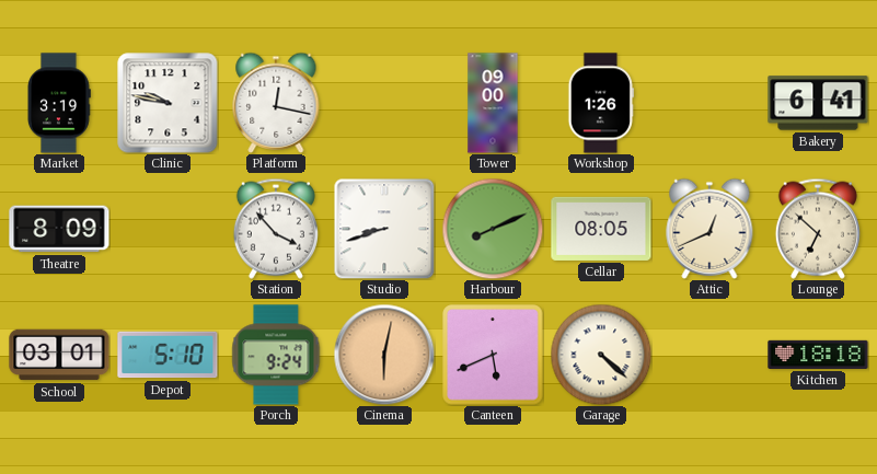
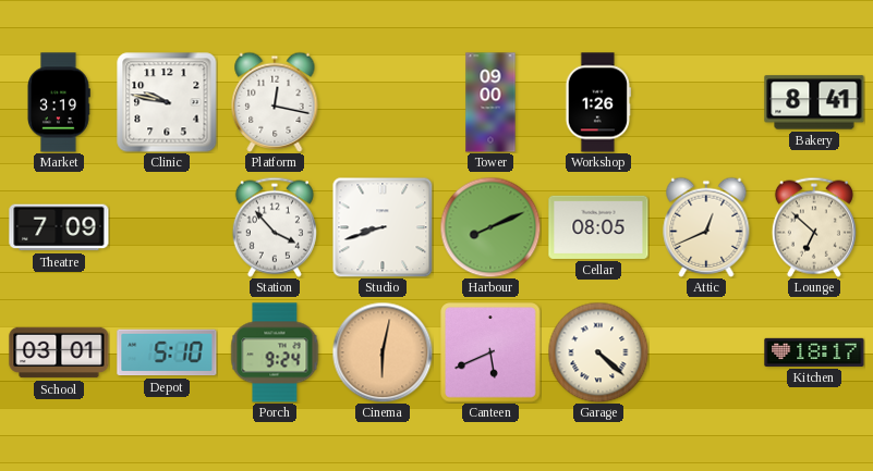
Bakery: 6:41 -> 8:41
Theatre: 8:09 -> 7:09
Kitchen: 18:18 -> 18:17
